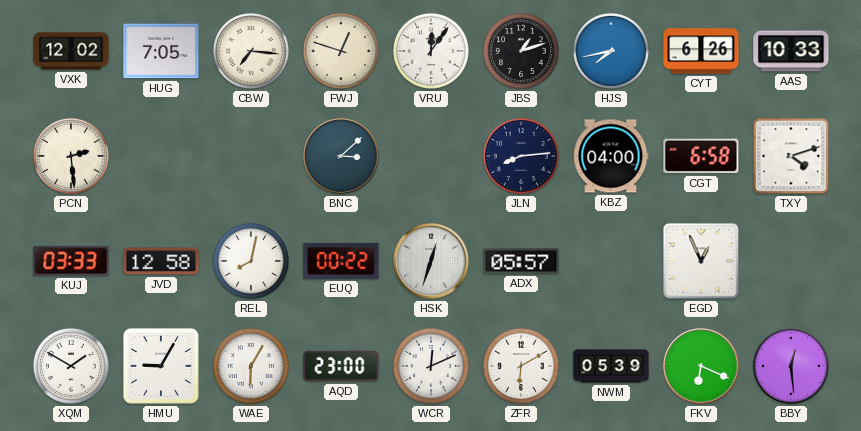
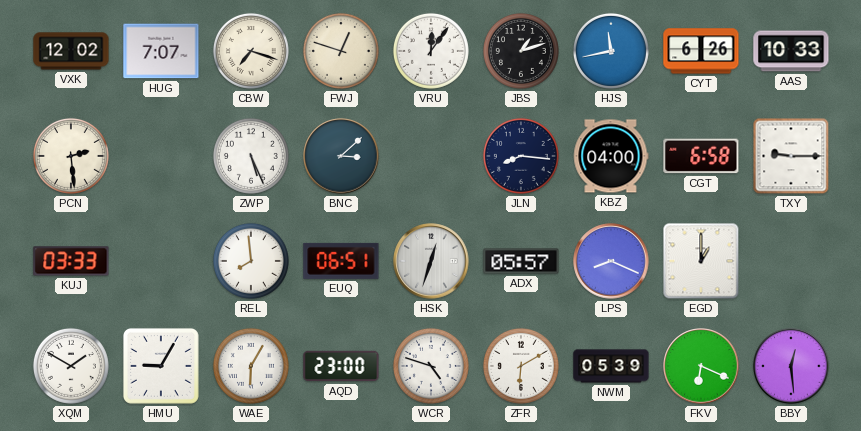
HUG: 7:05 -> 7:07
CBW: 7:16 -> 7:18
HJS: 7:43 -> 11:43
ZWP: none -> 5:26
JLN: 8:14 -> 8:16
TXY: 4:12 -> 9:15
JVD: 12:58 -> none
REL: 8:02 -> 7:59
EUQ: 00:22 -> 06:51
LPS: none -> 8:19
EGD: 12:56 -> 1:00
WCR: 12:11 -> 4:48
